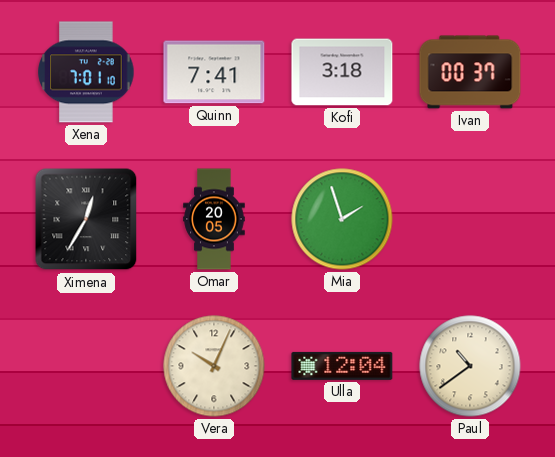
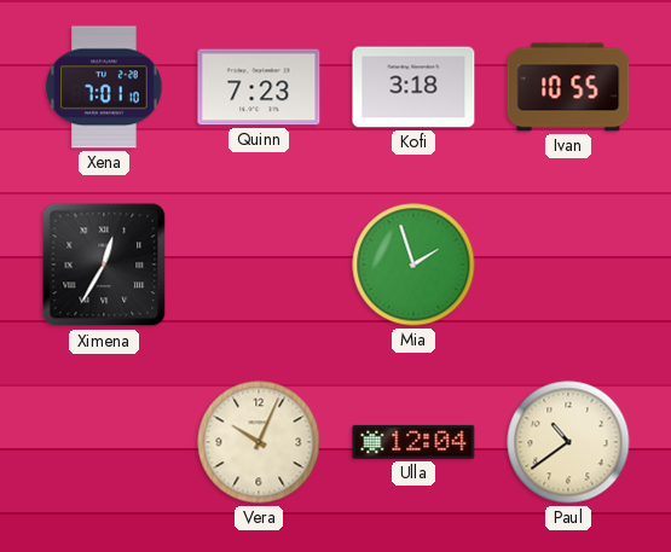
Quinn: 7:41 -> 7:23
Ivan: 00:37 -> 10:55
Omar: 20:05 -> none
